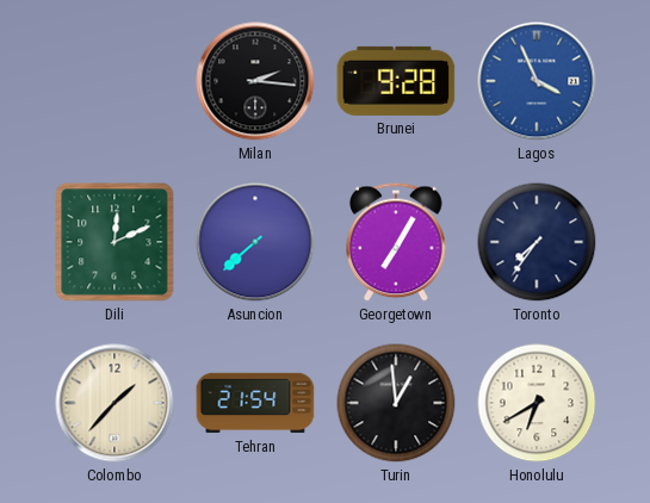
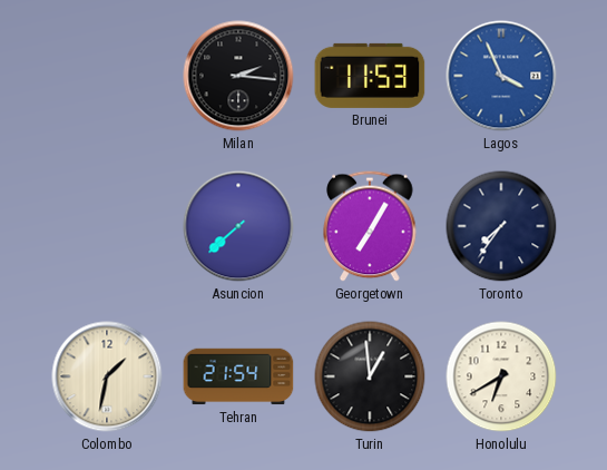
Brunei: 9:28 -> 11:53
Dili: 12:11 -> none
Colombo: 1:37 -> 1:32
